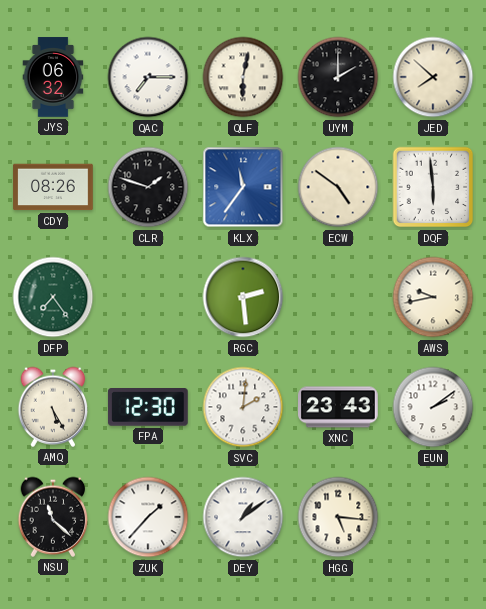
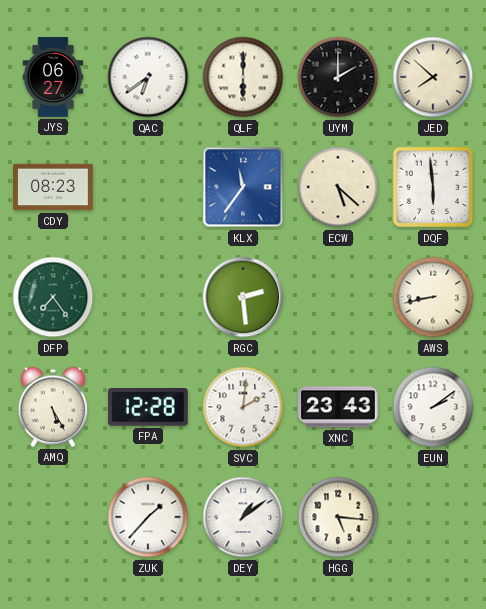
JYS: 06:32 -> 06:27
QAC: 7:15 -> 6:39
QLF: 6:02 -> 6:00
CDY: 08:26 -> 08:23
CLR: 1:48 -> none
ECW: 4:51 -> 5:22
AWS: 9:43 -> 8:43
FPA: 12:30 -> 12:28
NSU: 11:22 -> none
